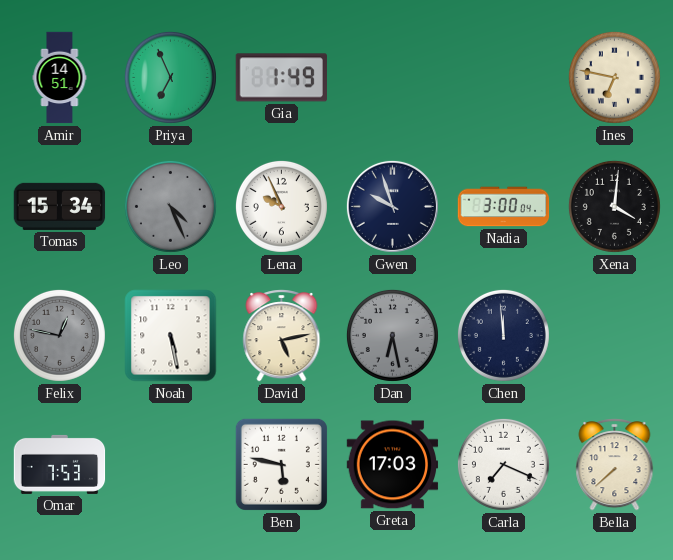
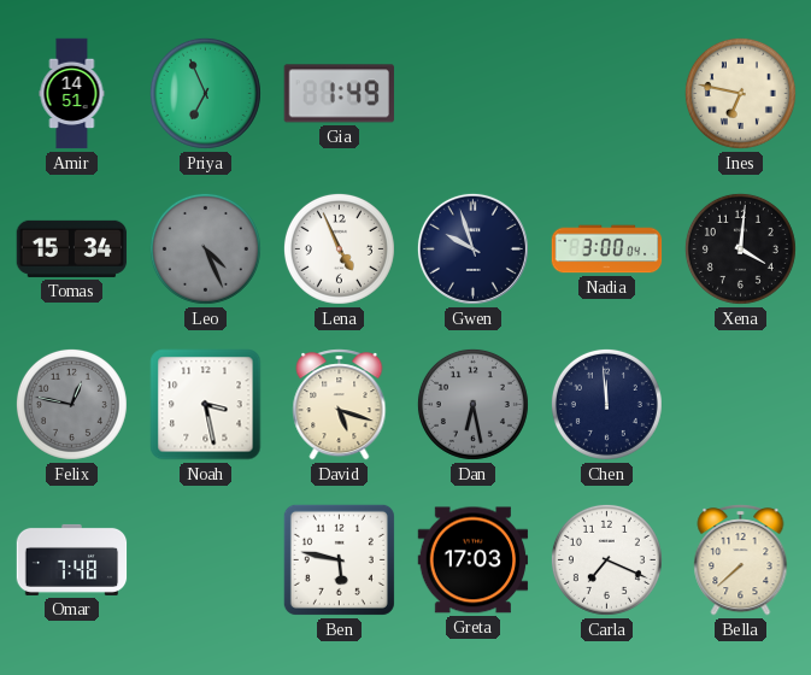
Lena: 9:56 -> 4:56
Noah: 5:28 -> 3:28
David: 5:13 -> 5:18
Omar: 7:53 -> 7:48
